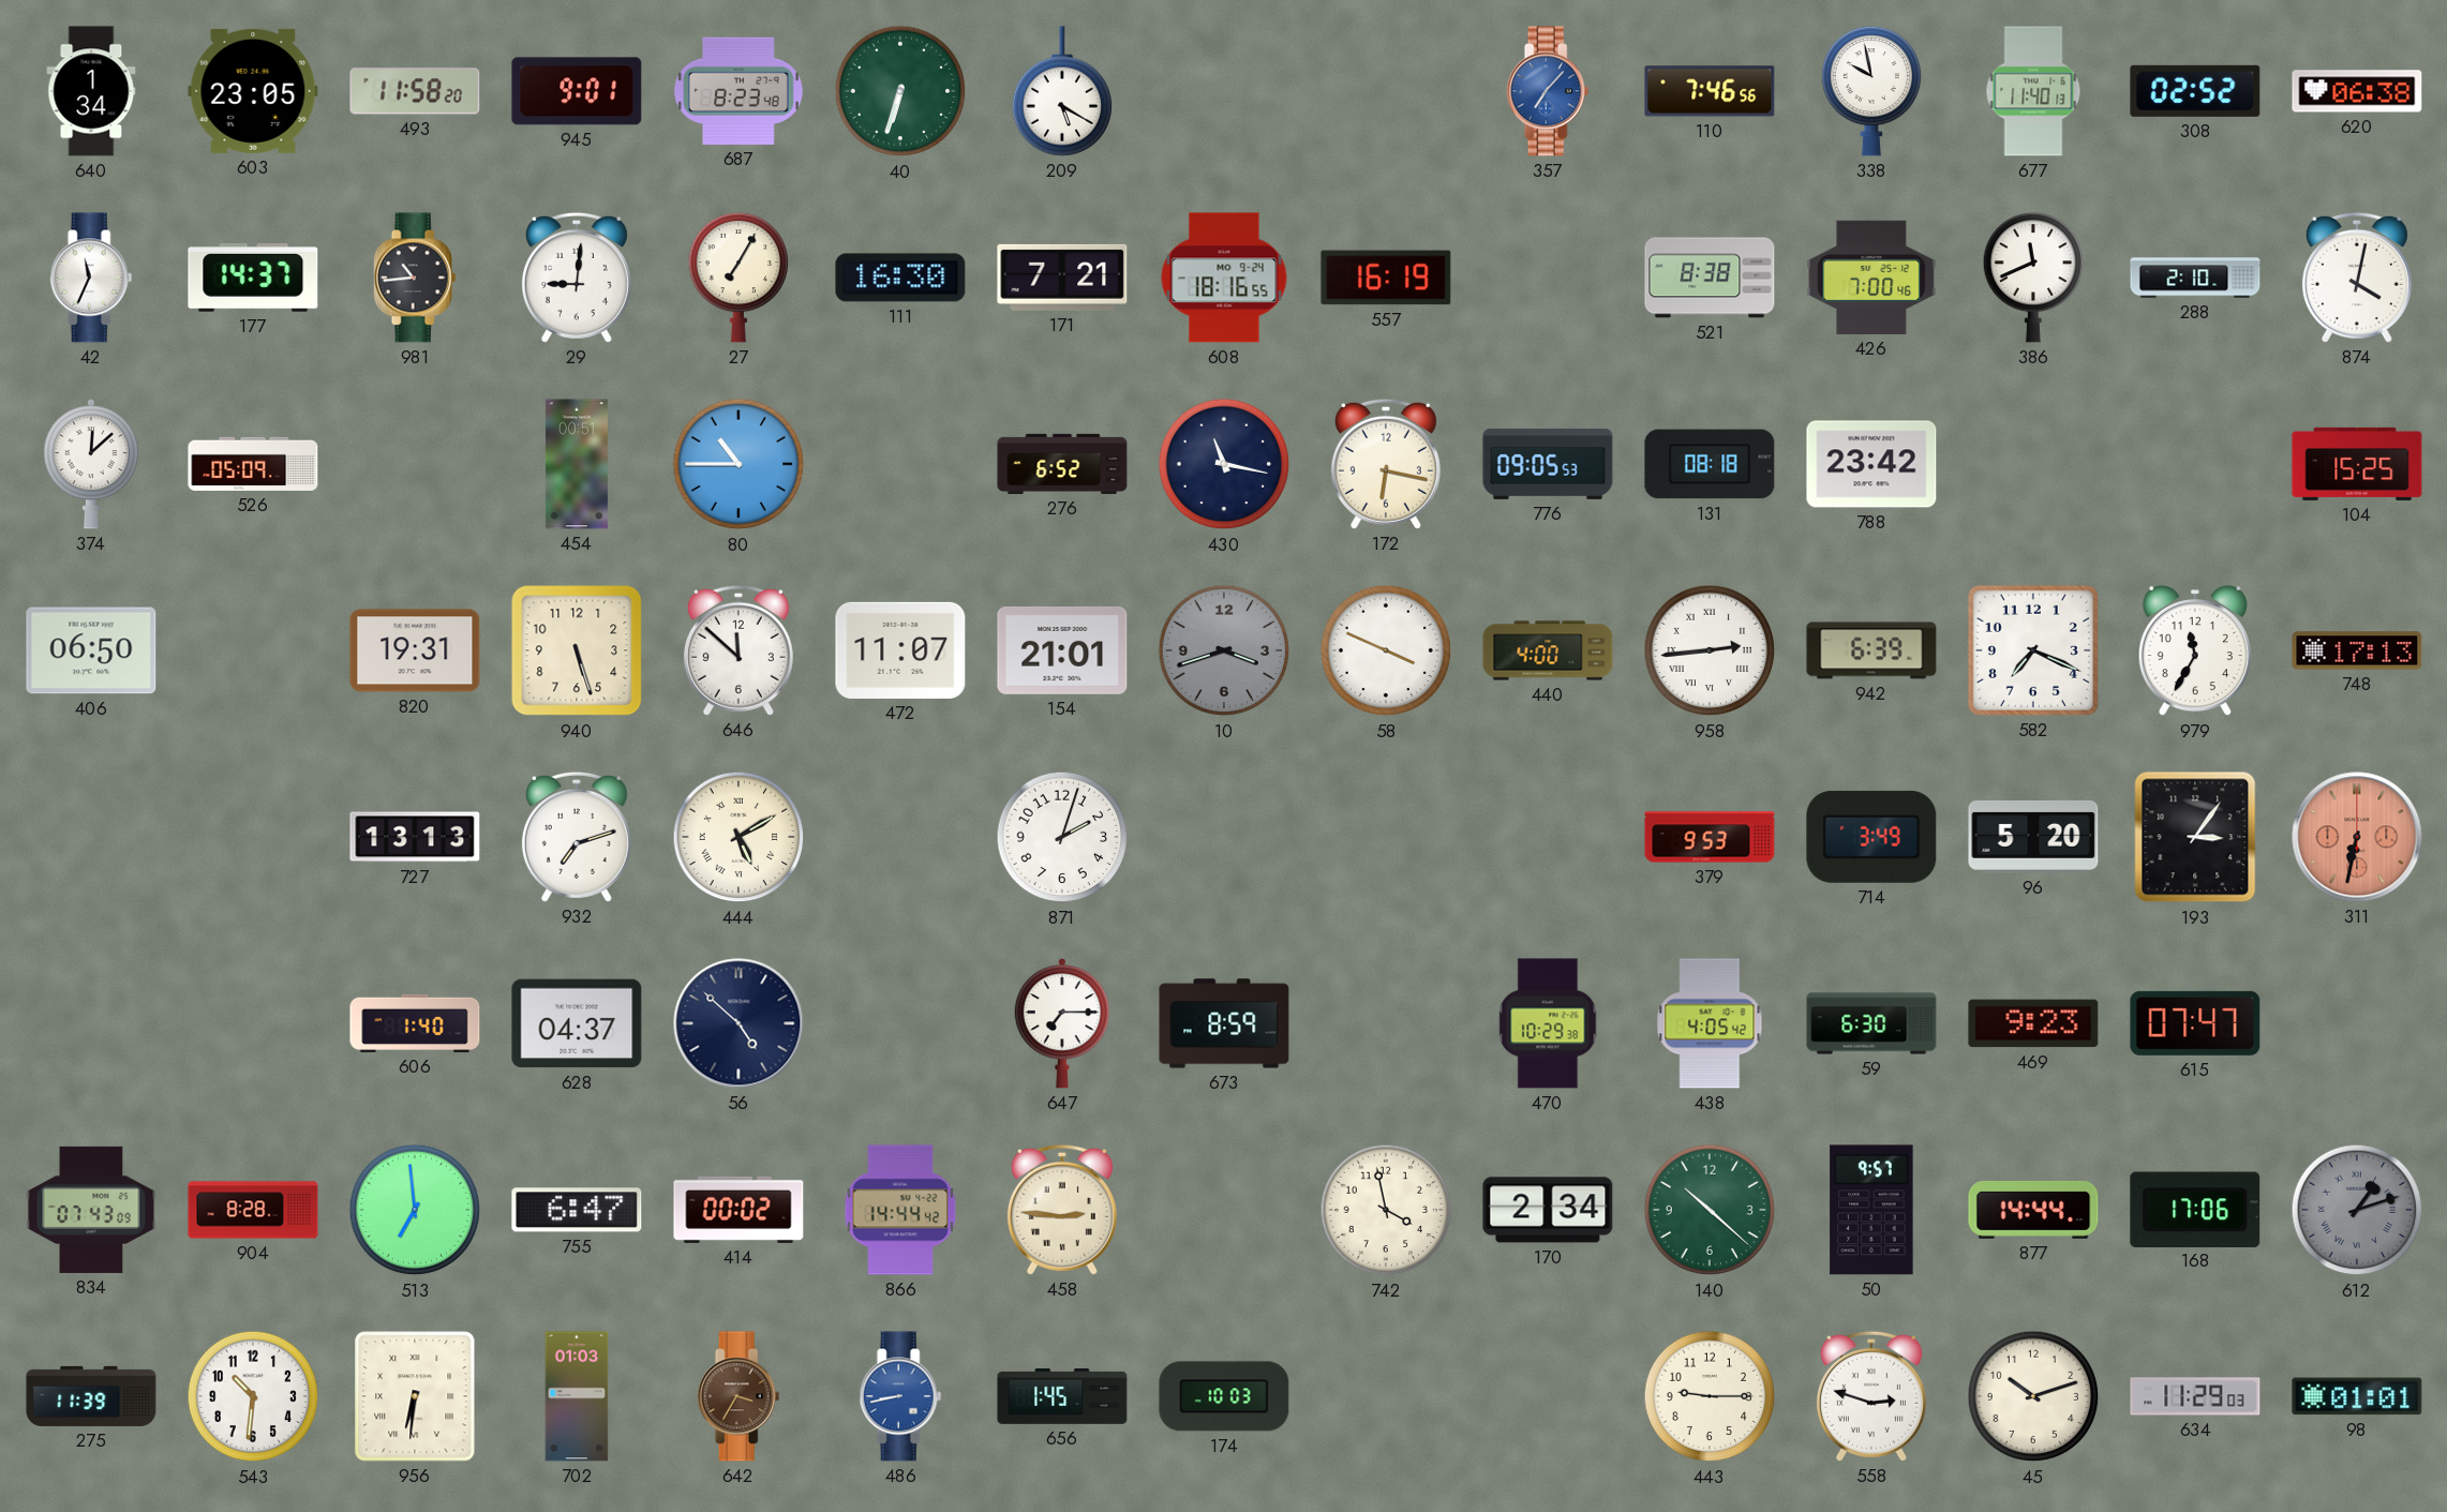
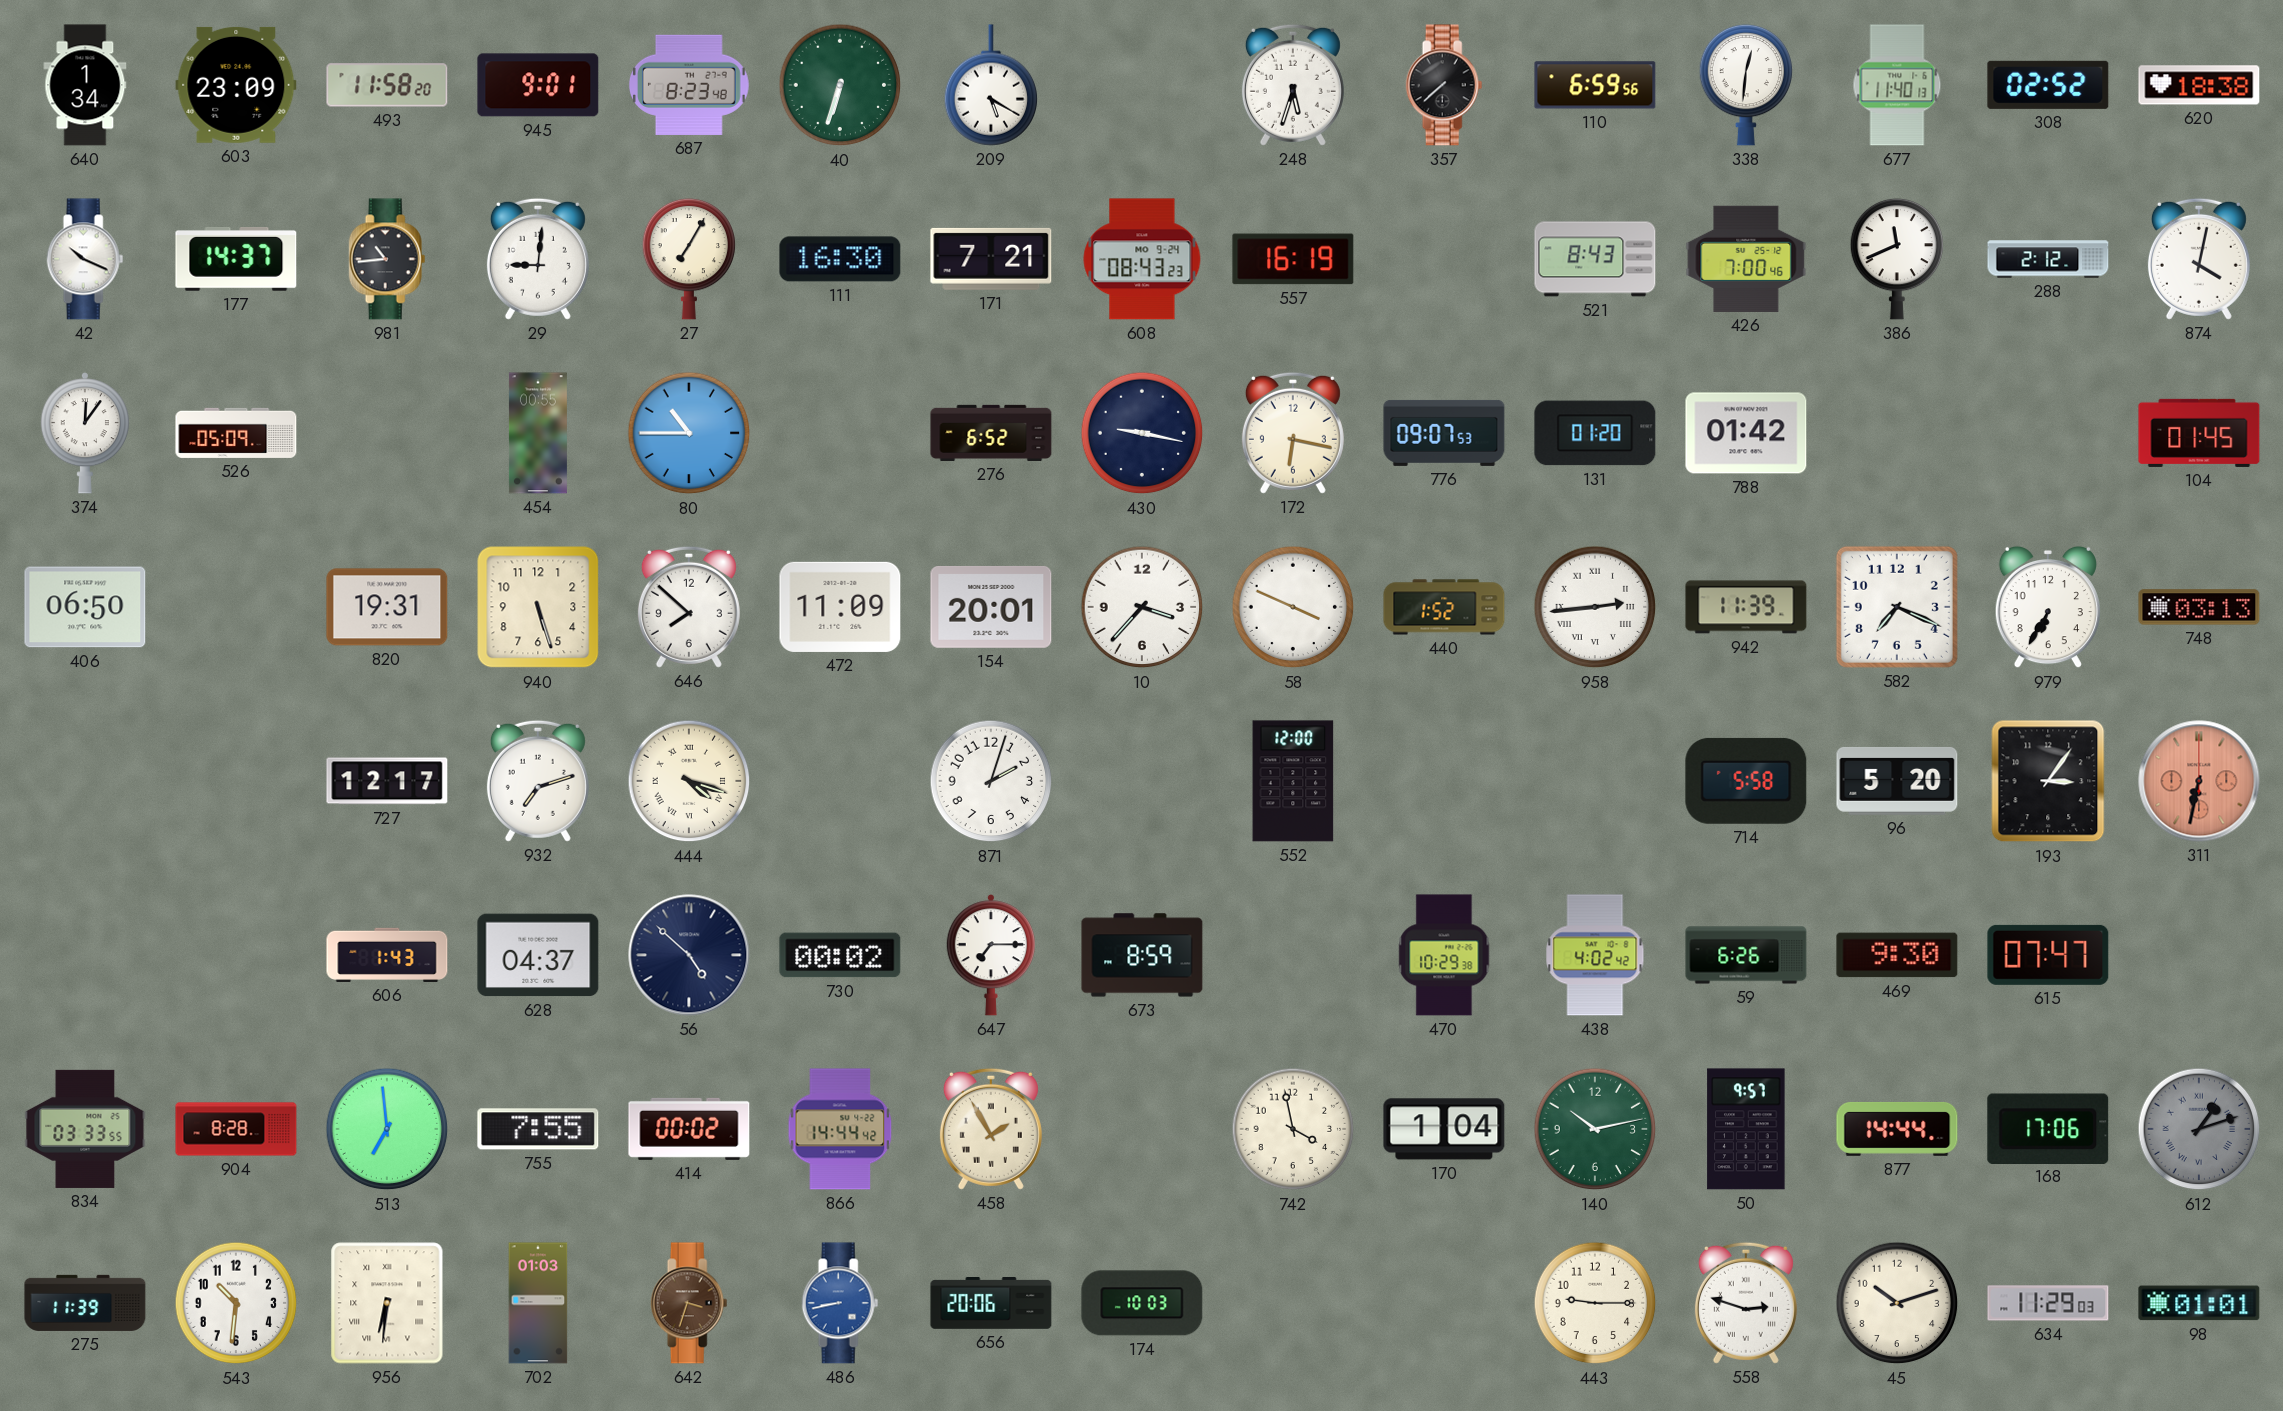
603: 23:05 -> 23:09
248: none -> 5:33
357: 7:07 -> 7:38
357 dial: blue -> black
110: 7:46 -> 6:59
338: 9:58 -> 12:31
620: 06:38 -> 18:38
42: 11:34 -> 10:19
608: 18:16 -> 08:43
521: 8:38 -> 8:43
288: 2:10 -> 2:12
374: 12:08 -> 12:06
454: 00:51 -> 00:55
430: 11:17 -> 9:17
776: 09:05 -> 09:07
131: 08:18 -> 01:20
788: 23:42 -> 01:42
104: 15:25 -> 01:45
646: 11:52 -> 7:52
472: 11:07 -> 11:09
154: 21:01 -> 20:01
10: 3:42 -> 3:37
10 dial: grey -> white
440: 4:00 -> 1:52
942: 6:39 -> 11:39
979: 11:35 -> 6:35
748: 17:13 -> 03:13
727: 13:13 -> 12:17
444: 5:10 -> 4:18
552: none -> 12:00
379: 9:53 -> none
714: 3:49 -> 5:58
606: 1:40 -> 1:43
730: none -> 00:02
438: 4:05 -> 4:02
59: 6:30 -> 6:26
469: 9:23 -> 9:30
834: 07:43 -> 03:33
755: 6:47 -> 7:55
458: 2:46 -> 1:55
170: 2:34 -> 1:04
140: 10:22 -> 10:13
642: 3:35 -> 3:33
656: 1:45 -> 20:06
